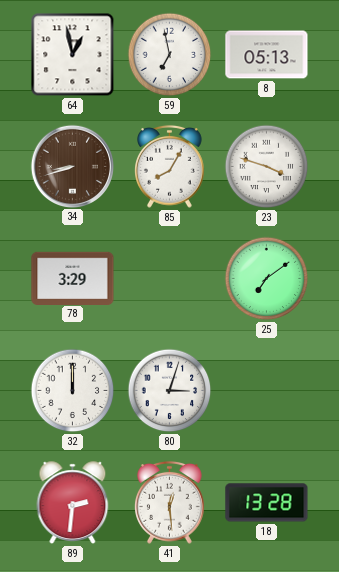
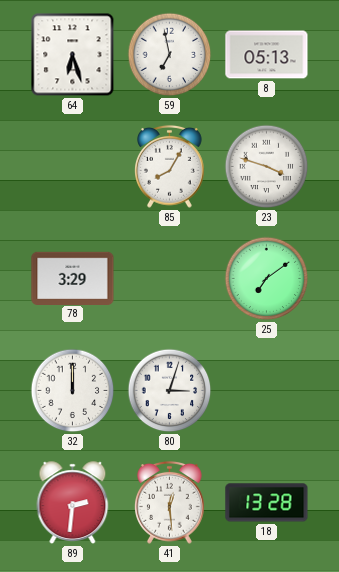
64: 12:58 -> 6:27
34: 8:42 -> none
